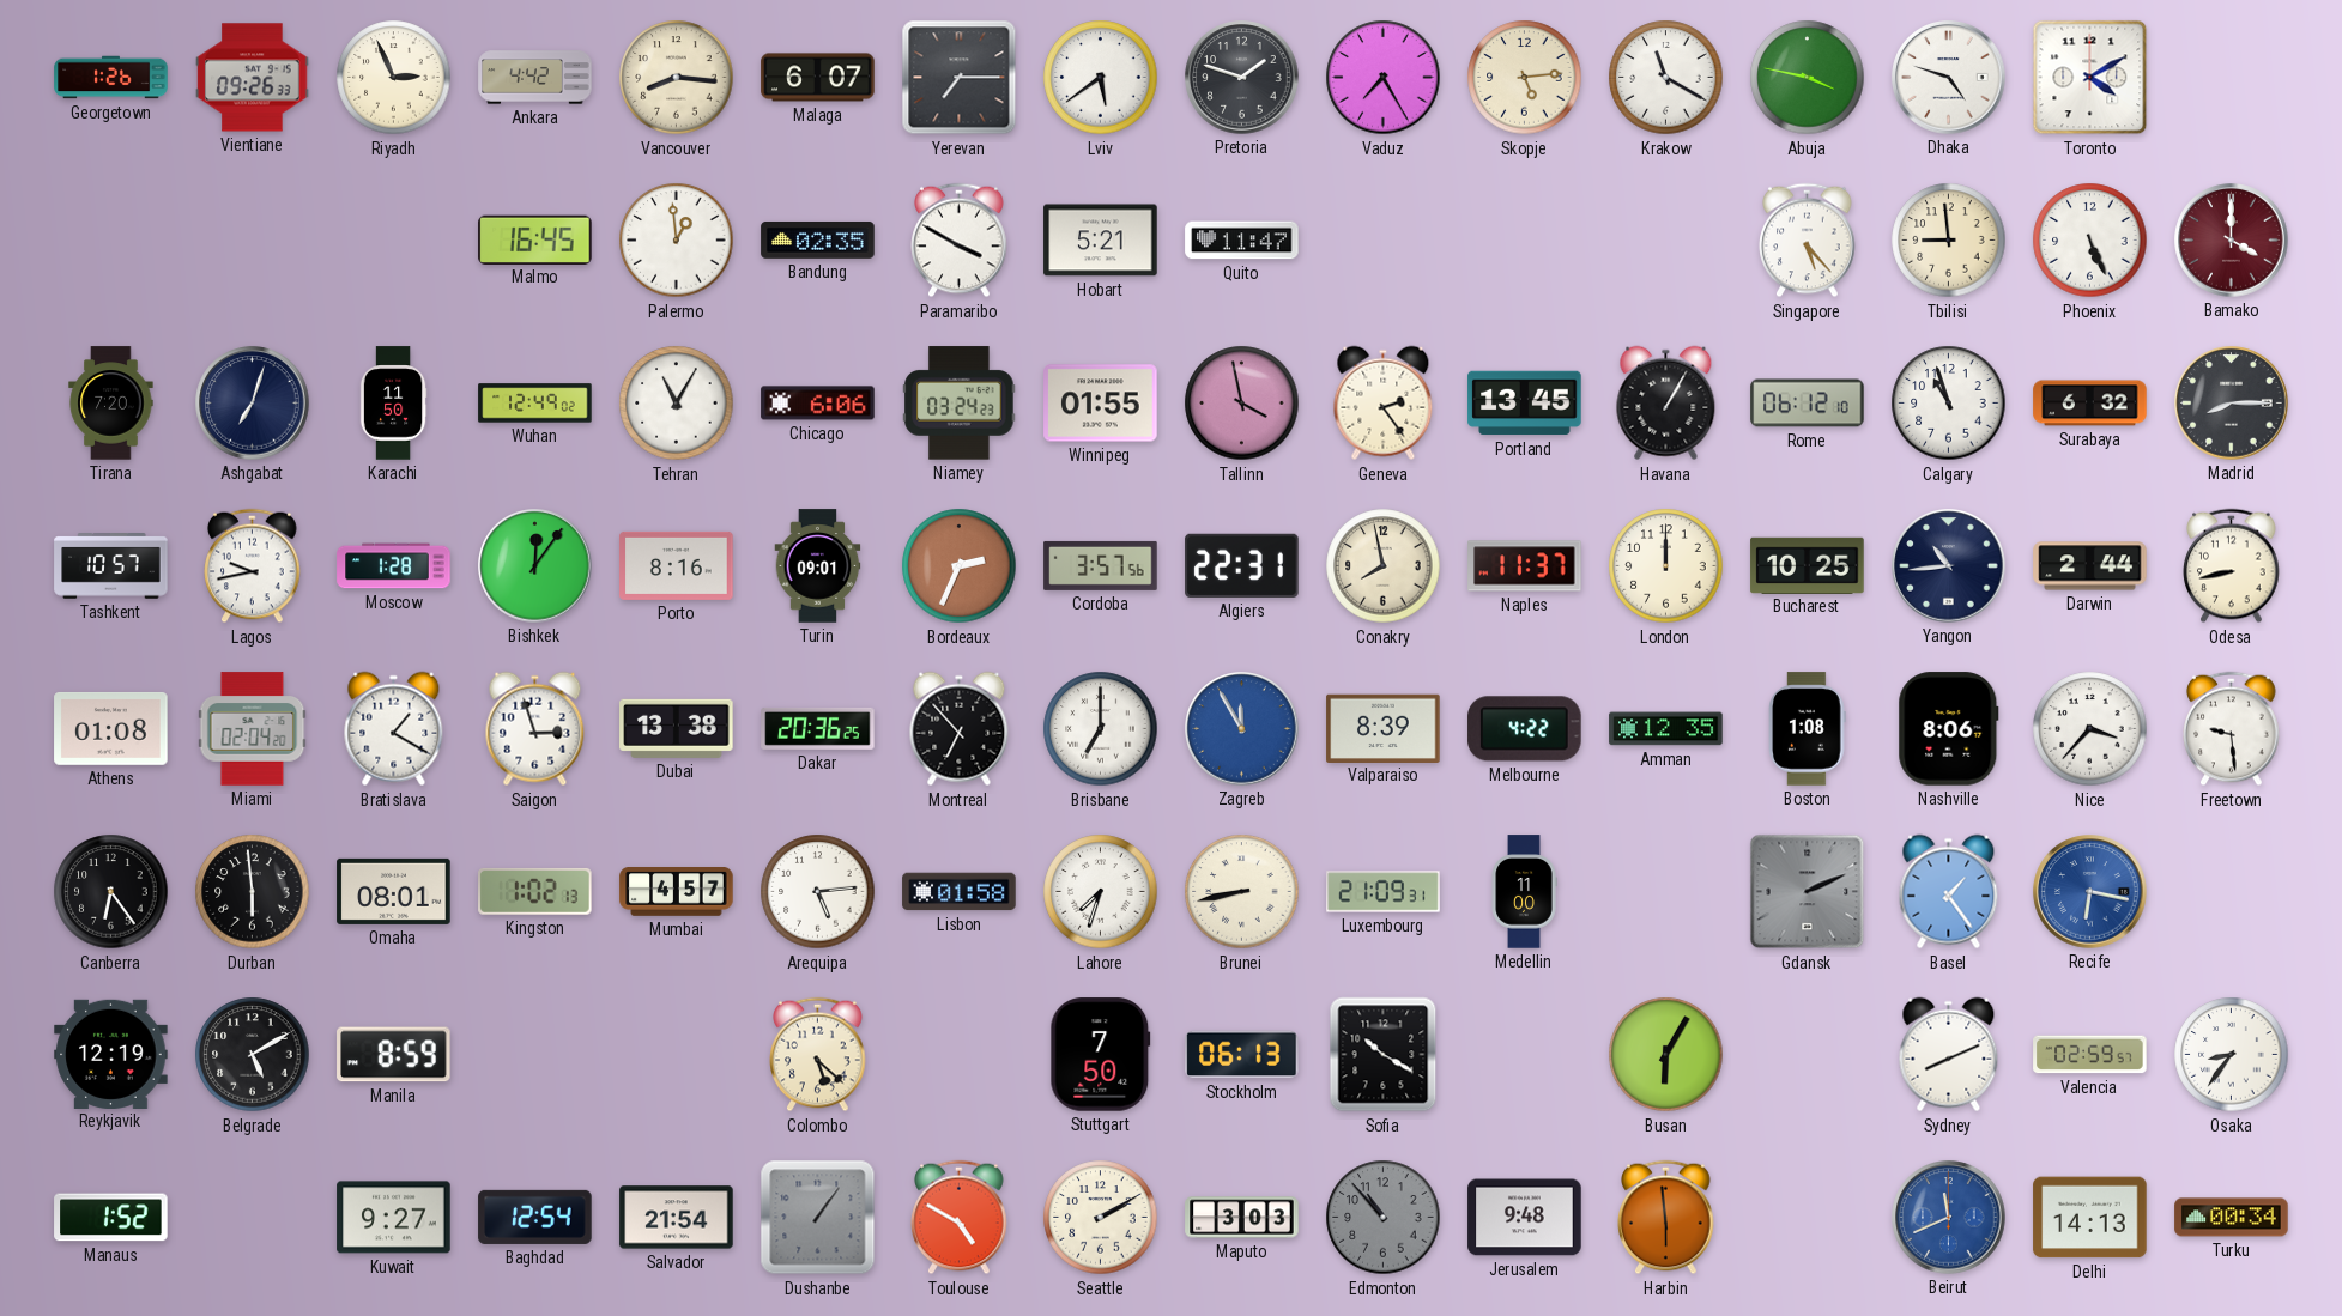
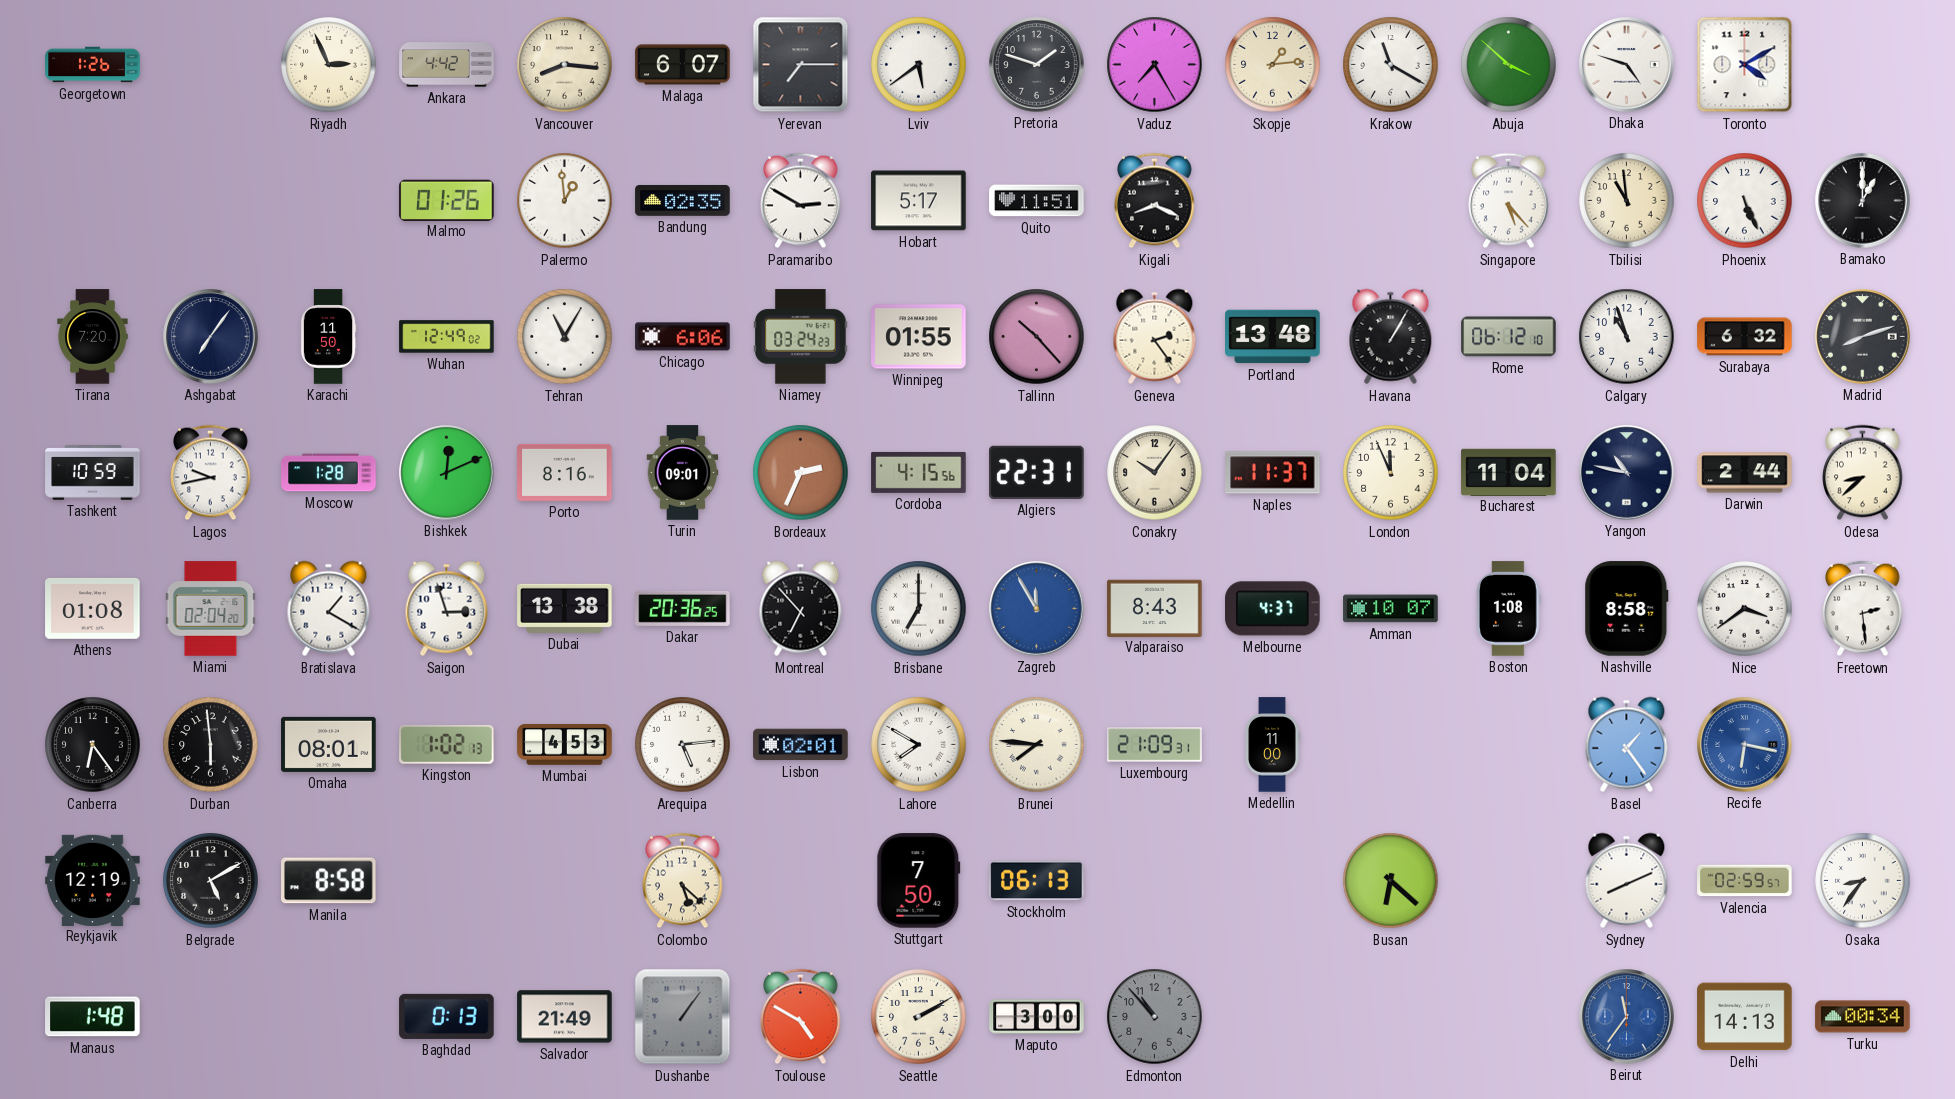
Vientiane: 09:26 -> none
Skopje: 5:14 -> 1:14
Abuja: 3:47 -> 3:52
Malmo: 16:45 -> 01:26
Paramaribo: 3:50 -> 2:50
Hobart: 5:21 -> 5:17
Quito: 11:47 -> 11:51
Kigali: none -> 8:19
Tbilisi: 8:59 -> 10:59
Bamako: 4:00 -> 1:00
Bamako dial: burgundy -> black
Ashgabat: 7:03 -> 7:06
Tallinn: 3:58 -> 10:23
Portland: 13:45 -> 13:48
Madrid: 8:15 -> 8:12
Tashkent: 10:57 -> 10:59
Bishkek: 12:06 -> 12:11
Cordoba: 3:57 -> 4:15
Conakry: 7:58 -> 10:06
London: 12:00 -> 11:56
Bucharest: 10:25 -> 11:04
Yangon: 10:44 -> 10:47
Odesa: 8:43 -> 8:38
Valparaiso: 8:39 -> 8:43
Melbourne: 4:22 -> 4:37
Amman: 12:35 -> 10:07
Nashville: 8:06 -> 8:58
Nice: 3:37 -> 3:39
Freetown: 9:29 -> 2:29
Mumbai: 4:57 -> 4:53
Lisbon: 01:58 -> 02:01
Lahore: 7:33 -> 7:50
Brunei: 8:43 -> 7:46
Gdansk: 2:11 -> none
Manila: 8:59 -> 8:58
Sofia: 10:20 -> none
Busan: 6:05 -> 6:22
Manaus: 1:52 -> 1:48
Kuwait: 9:27 -> none
Baghdad: 12:54 -> 0:13
Salvador: 21:54 -> 21:49
Maputo: 3:03 -> 3:00
Jerusalem: 9:48 -> none
Harbin: 5:59 -> none
Beirut: 11:41 -> 11:36
